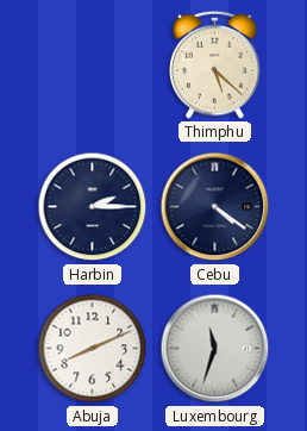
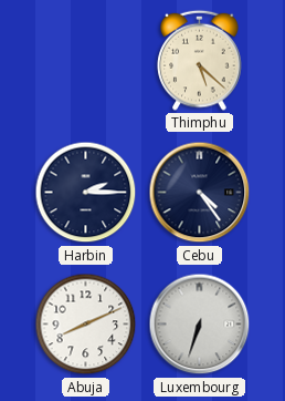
Cebu: 4:21 -> 4:24
Luxembourg: 11:33 -> 6:33
